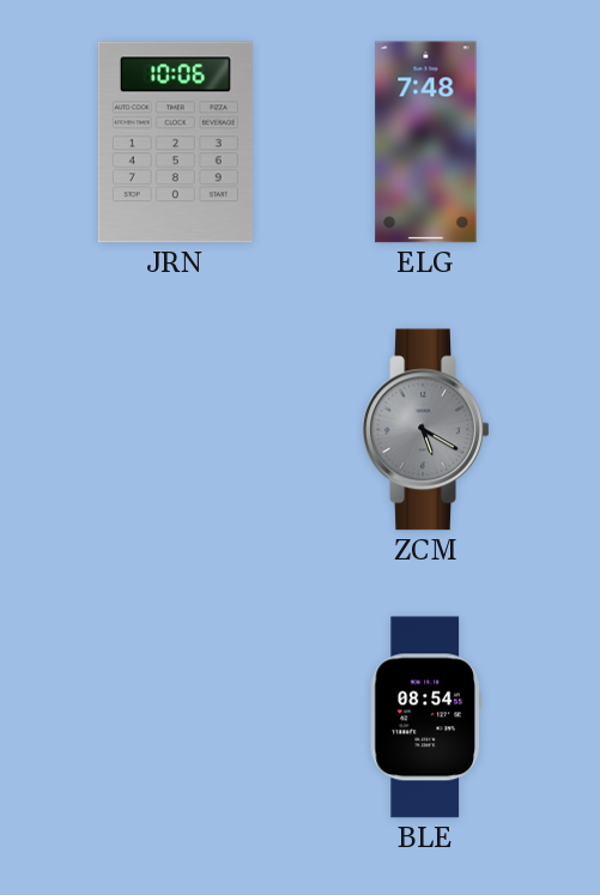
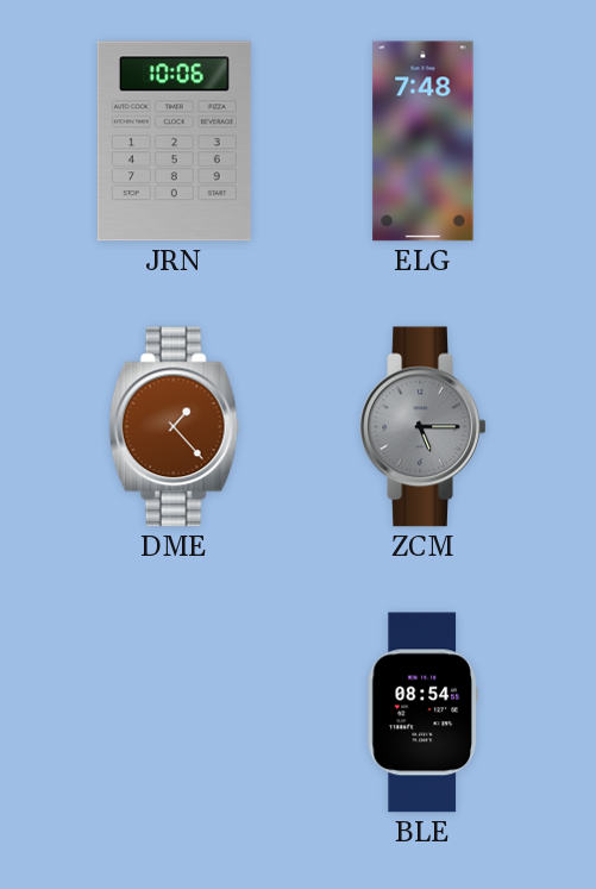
DME: none -> 1:23
ZCM: 5:20 -> 5:15
